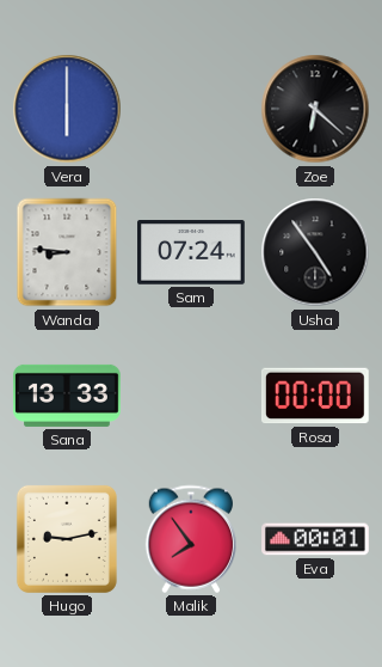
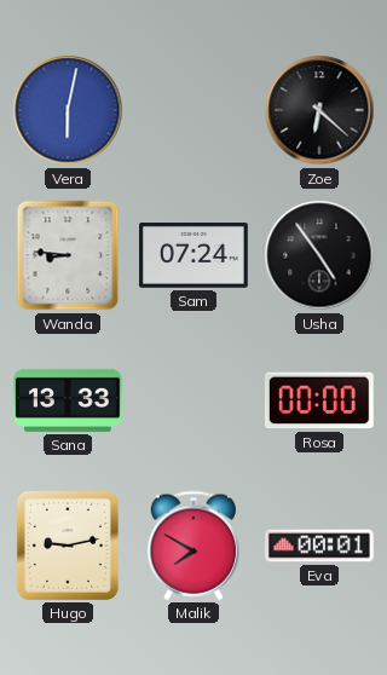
Vera: 6:00 -> 6:02
Malik: 7:54 -> 7:50
